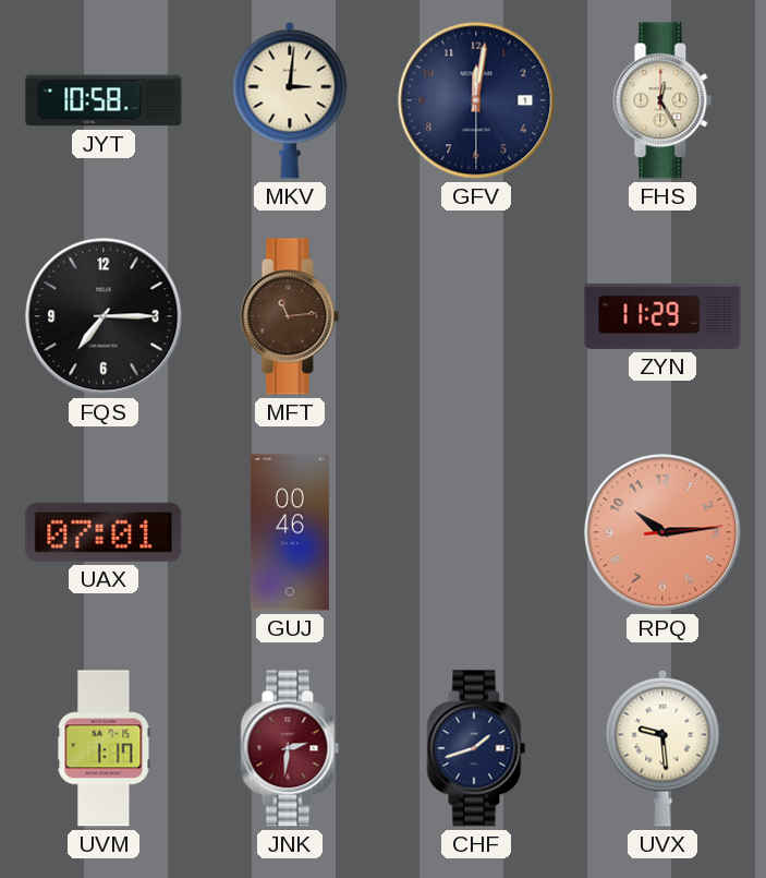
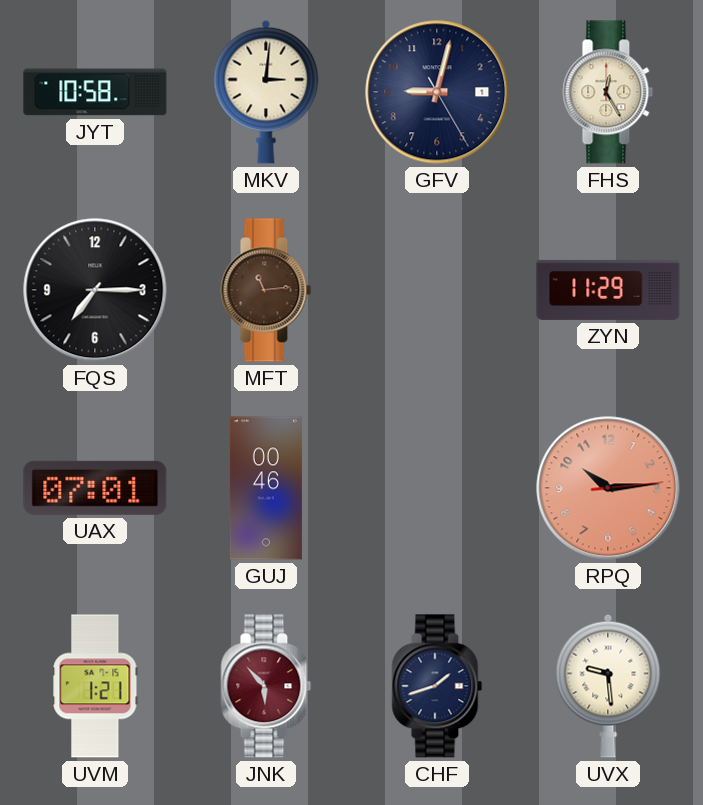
GFV: 12:01 -> 9:02
UVM: 1:17 -> 1:21
JNK: 2:31 -> 5:53
